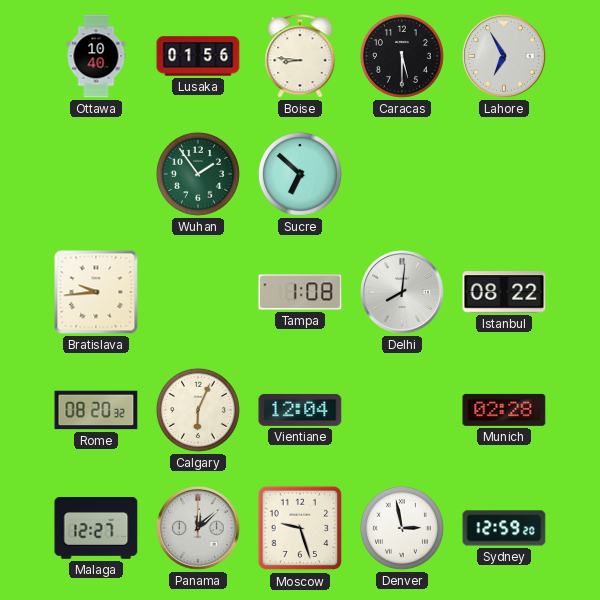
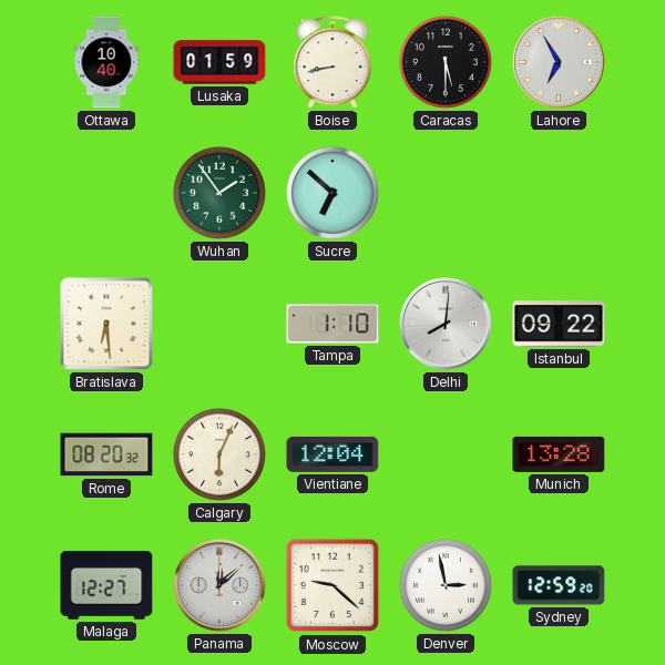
Lusaka: 01:56 -> 01:59
Boise: 8:46 -> 8:43
Bratislava: 9:44 -> 6:29
Tampa: 1:08 -> 1:10
Istanbul: 08:22 -> 09:22
Munich: 02:28 -> 13:28
Moscow: 9:27 -> 9:22
